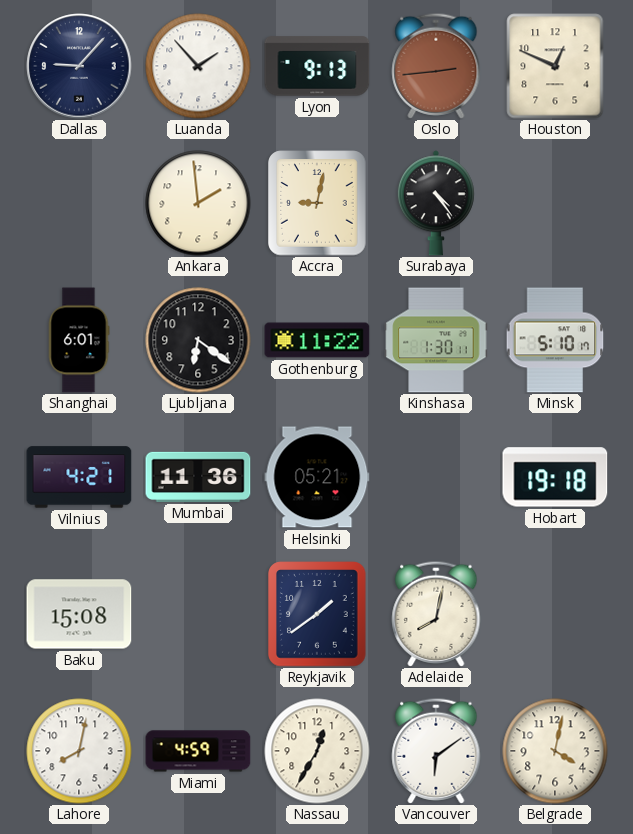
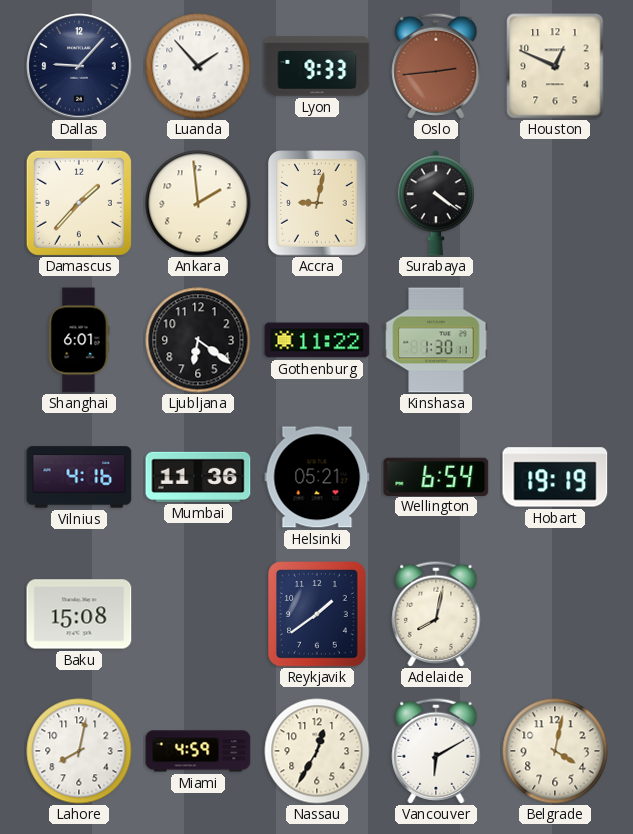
Lyon: 9:13 -> 9:33
Damascus: none -> 1:37
Surabaya: 4:24 -> 4:21
Minsk: 5:10 -> none
Vilnius: 4:21 -> 4:16
Wellington: none -> 6:54
Hobart: 19:18 -> 19:19
Vancouver: 6:09 -> 6:10
